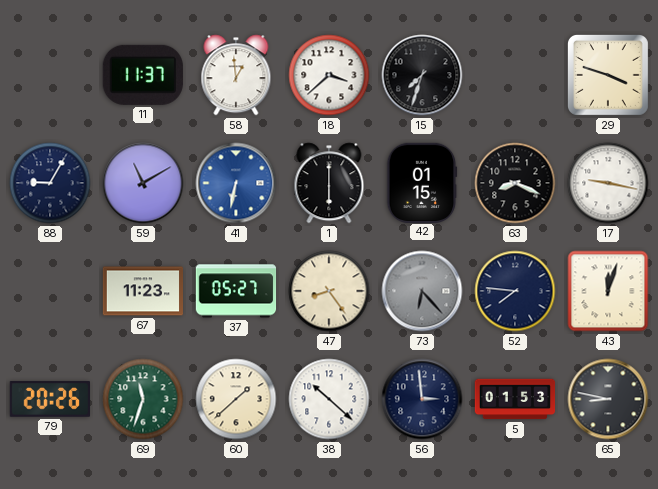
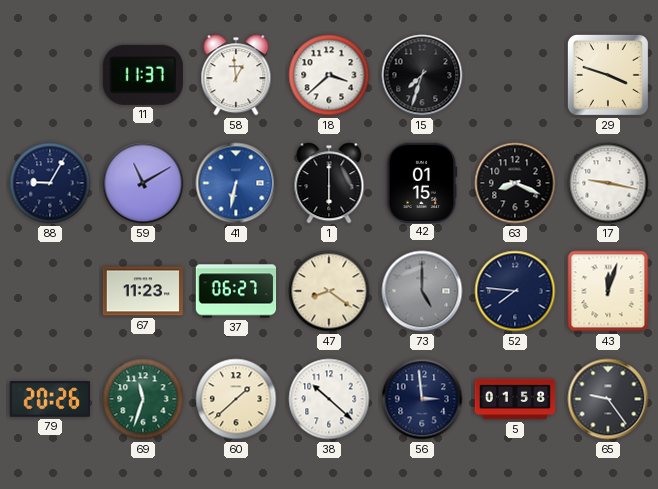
37: 05:27 -> 06:27
47: 8:24 -> 8:21
73: 6:23 -> 5:00
5: 01:53 -> 01:58
65: 8:47 -> 9:24
